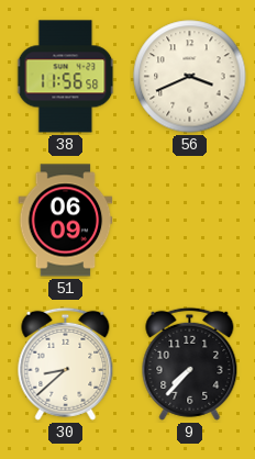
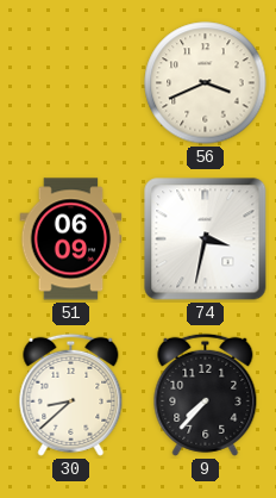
38: 11:56 -> none
74: none -> 3:32
